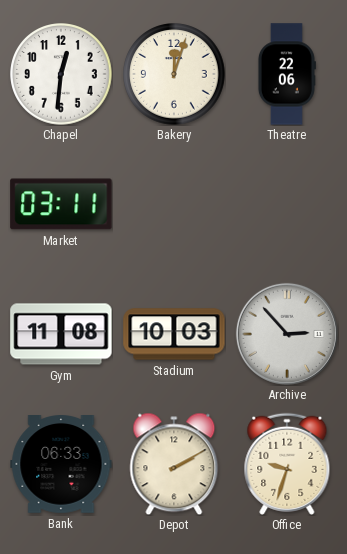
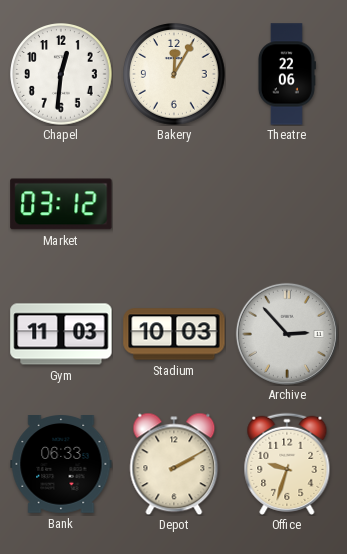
Bakery: 12:03 -> 12:05
Market: 03:11 -> 03:12
Gym: 11:08 -> 11:03
